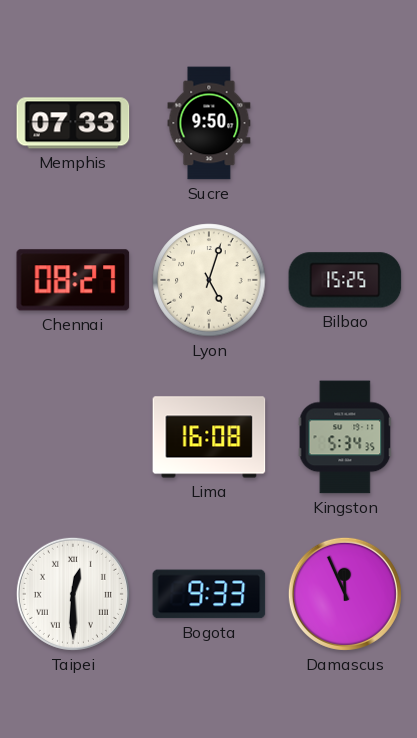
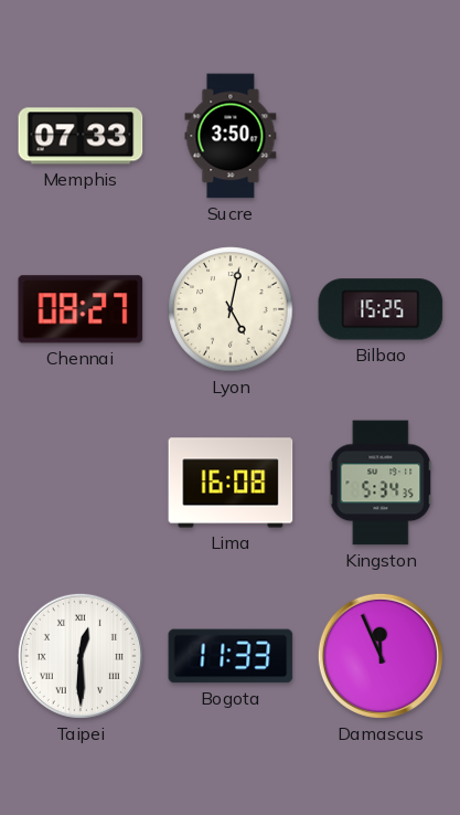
Sucre: 9:50 -> 3:50
Lyon: 5:03 -> 5:02
Bogota: 9:33 -> 11:33
